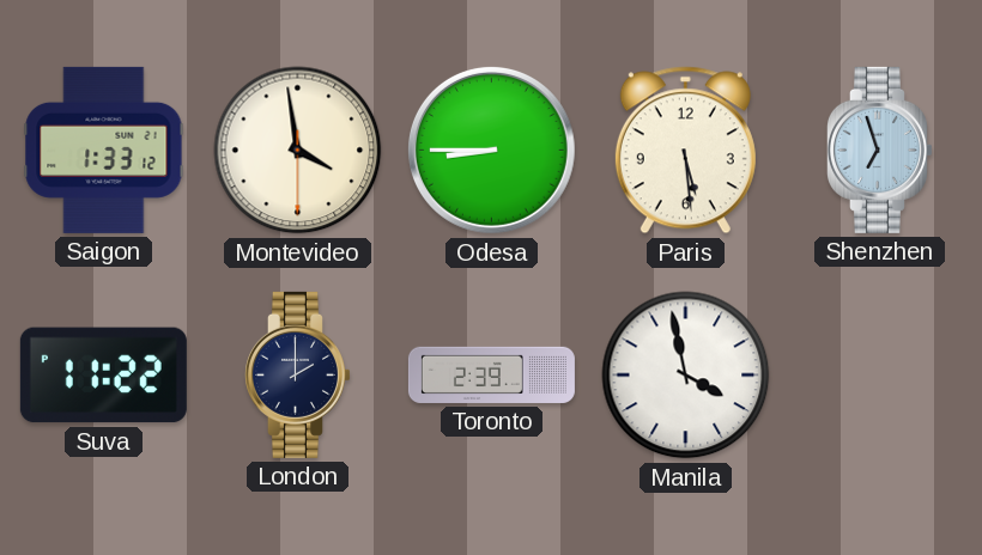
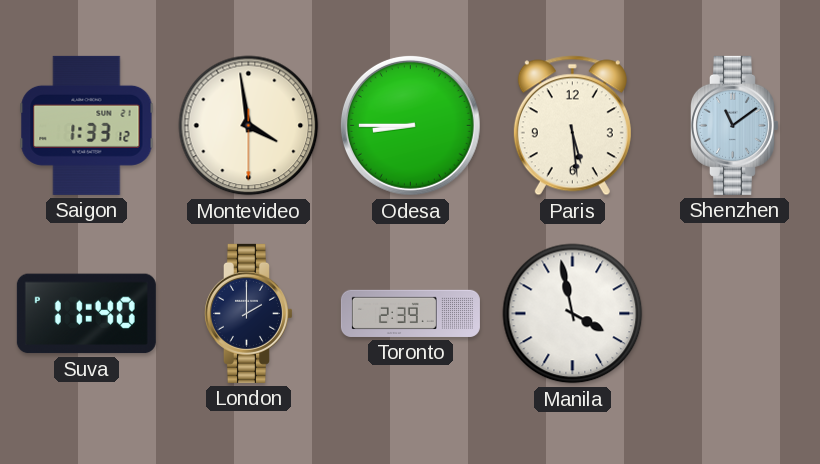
Shenzhen: 6:57 -> 11:09
Suva: 11:22 -> 11:40
